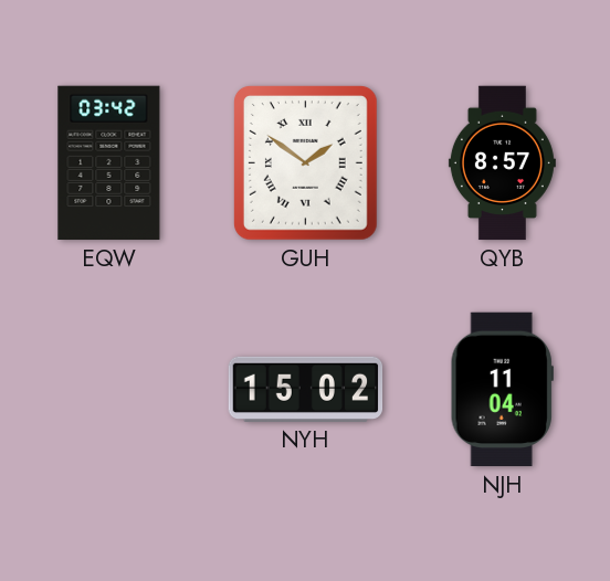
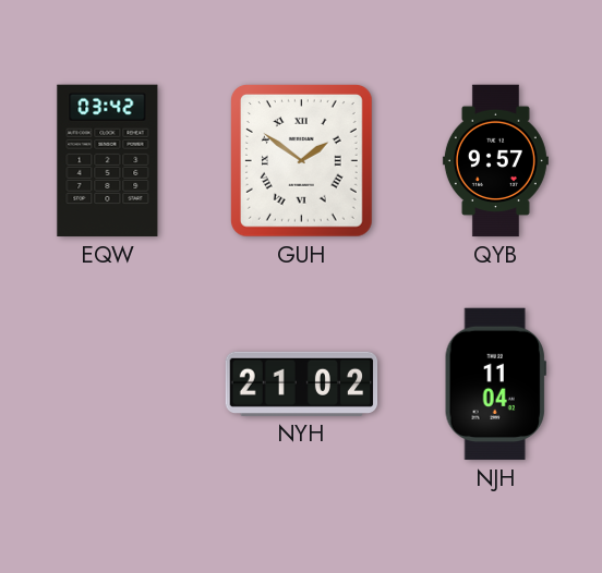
QYB: 8:57 -> 9:57
NYH: 15:02 -> 21:02
